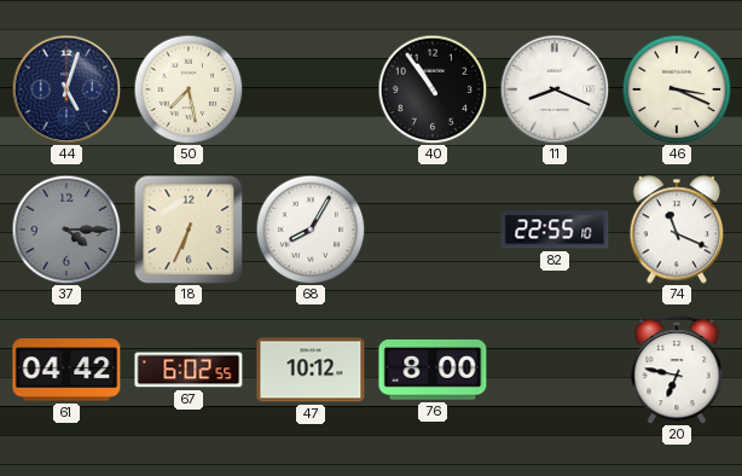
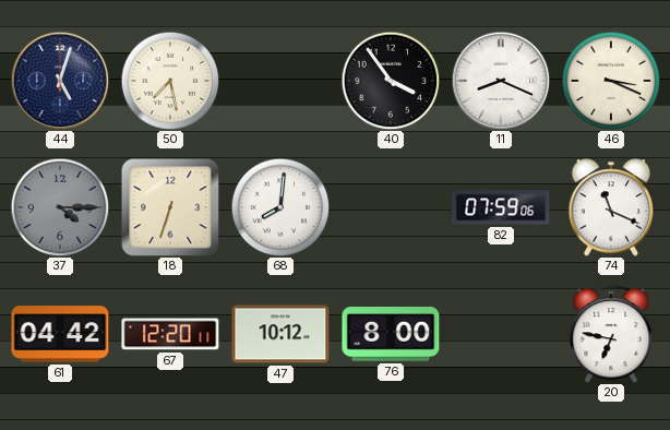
40: 10:54 -> 3:54
18: 6:34 -> 6:33
68: 8:05 -> 8:01
82: 22:55 -> 07:59
67: 6:02 -> 12:20
